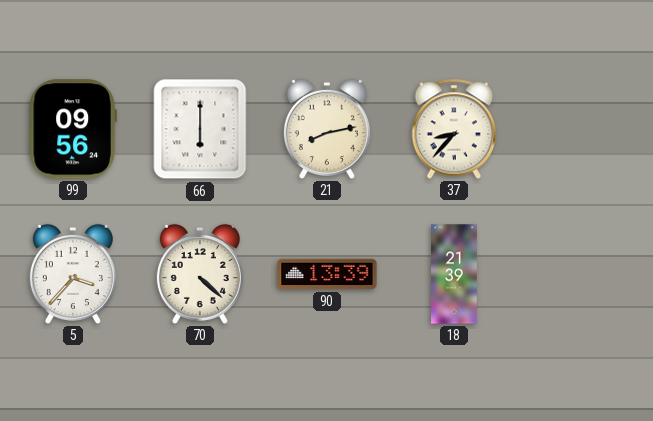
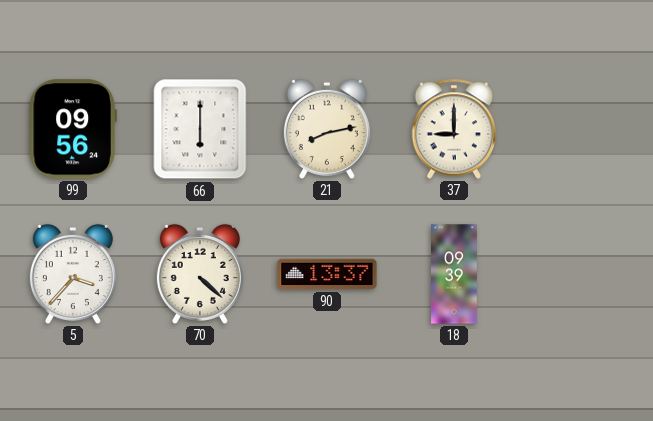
37: 8:37 -> 9:00
90: 13:39 -> 13:37
18: 21:39 -> 09:39
